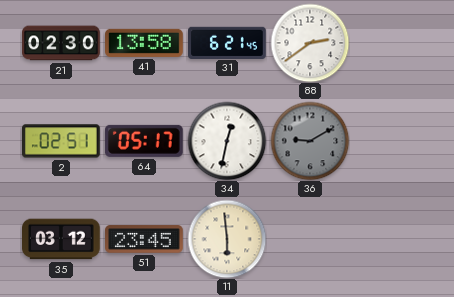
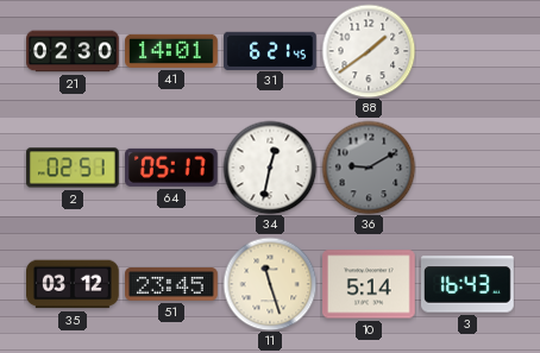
41: 13:58 -> 14:01
88: 2:39 -> 1:39
11: 5:59 -> 11:27
10: none -> 5:14
3: none -> 16:43
